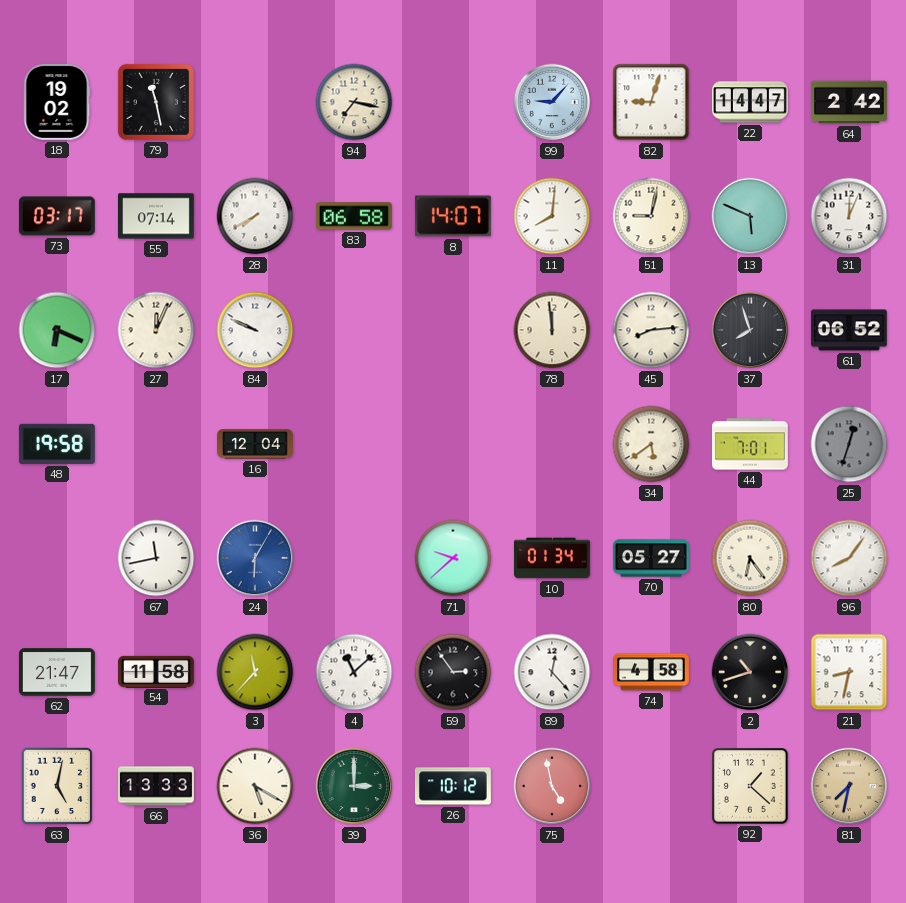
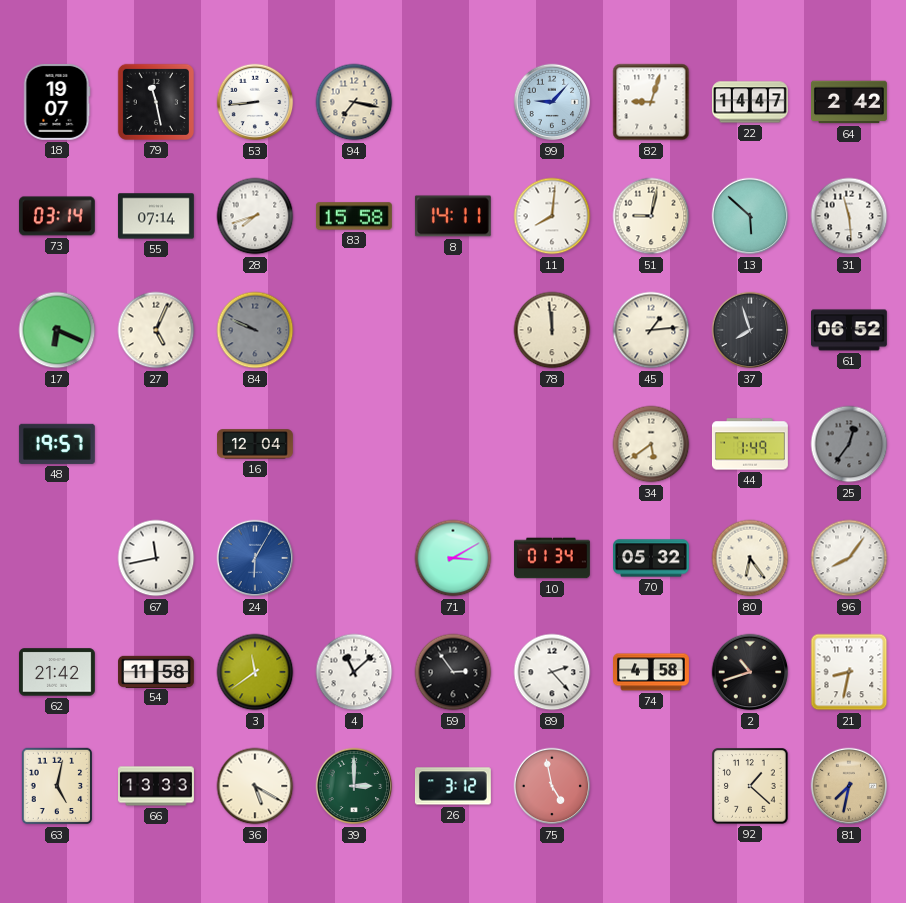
18: 19:02 -> 19:07
53: none -> 8:44
73: 03:17 -> 03:14
28: 7:40 -> 7:42
83: 06:58 -> 15:58
8: 14:07 -> 14:11
13: 5:49 -> 5:52
31: 12:04 -> 11:29
27: 12:04 -> 5:04
84 dial: white -> grey
45: 8:14 -> 1:14
48: 19:58 -> 19:57
44: 7:01 -> 1:49
25: 12:33 -> 12:36
71: 9:38 -> 3:10
70: 05:27 -> 05:32
62: 21:47 -> 21:42
3: 11:37 -> 11:39
89: 12:23 -> 2:23
26: 10:12 -> 3:12
